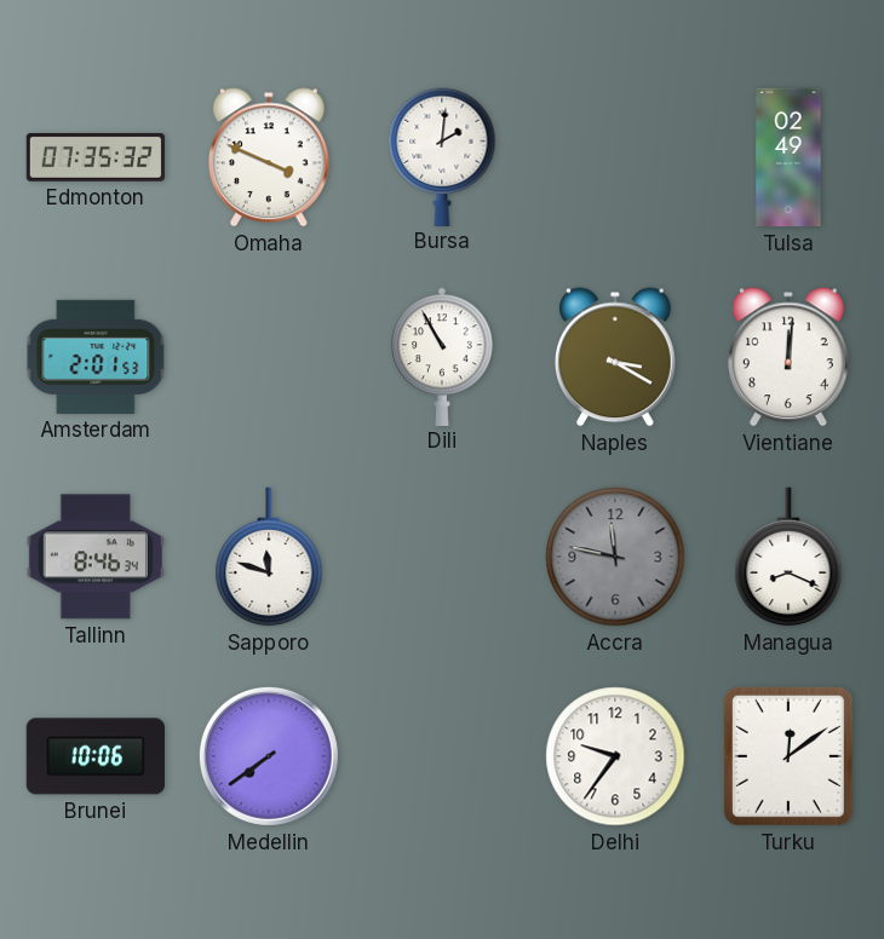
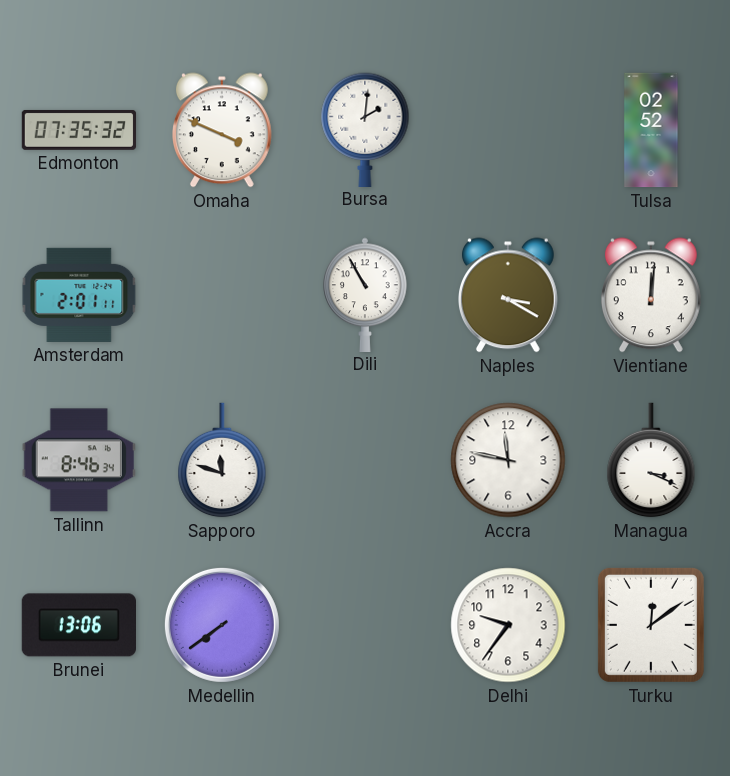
Tulsa: 02:49 -> 02:52
Amsterdam: 2:01:53 -> 2:01:11
Accra dial: grey -> white
Managua: 8:19 -> 3:19
Brunei: 10:06 -> 13:06
